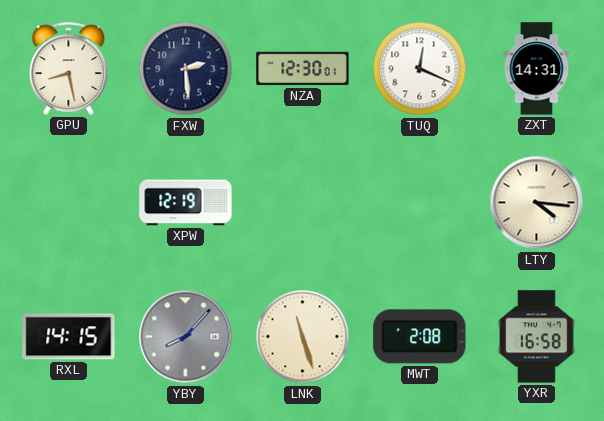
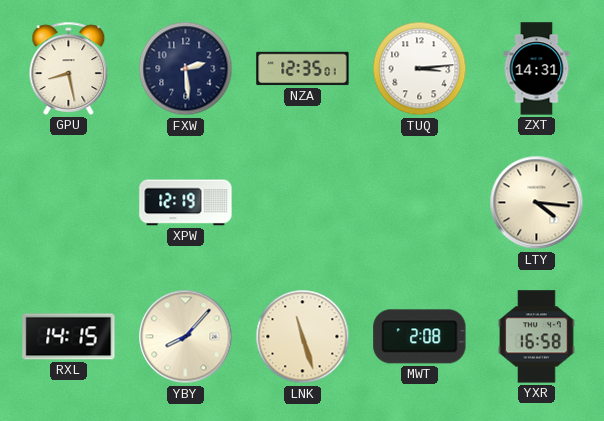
NZA: 12:30 -> 12:35
TUQ: 12:19 -> 3:14
YBY dial: grey -> cream
